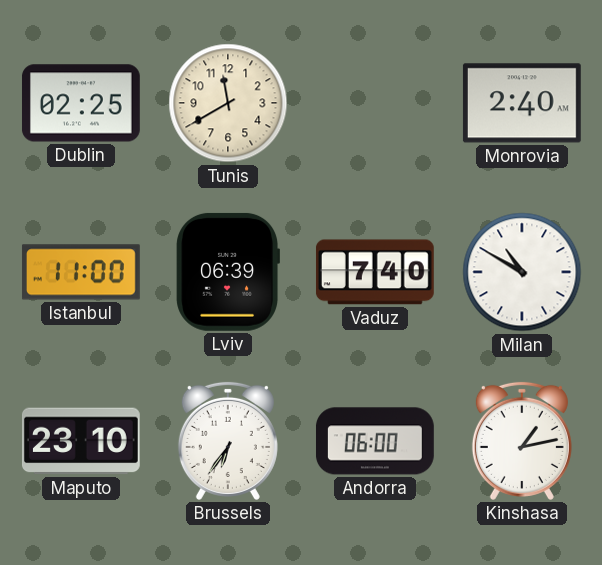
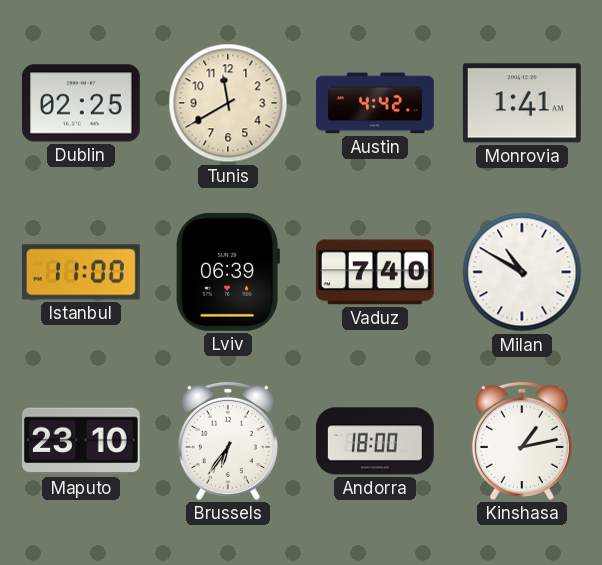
Austin: none -> 4:42
Monrovia: 2:40 -> 1:41
Andorra: 06:00 -> 18:00
